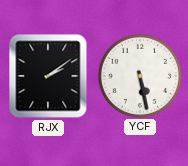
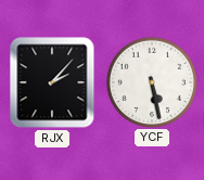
RJX: 2:09 -> 2:07
